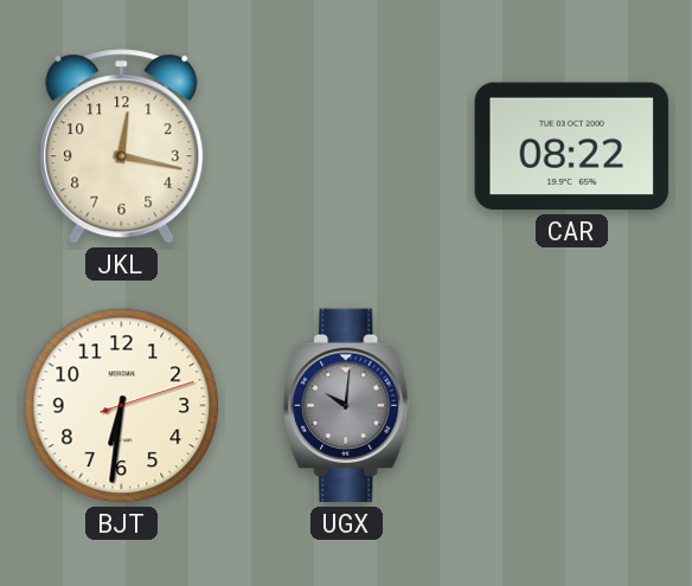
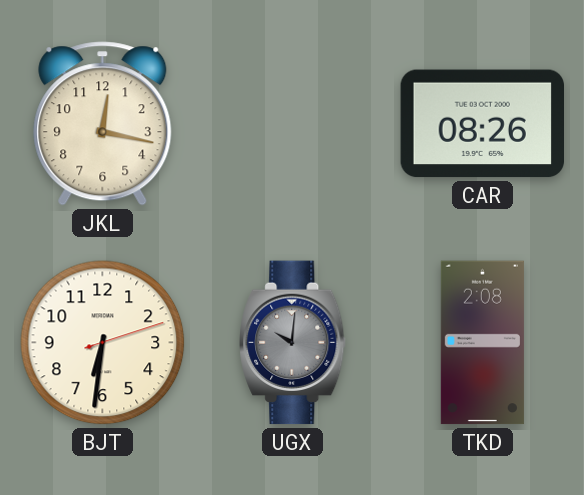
CAR: 08:22 -> 08:26
TKD: none -> 2:08
